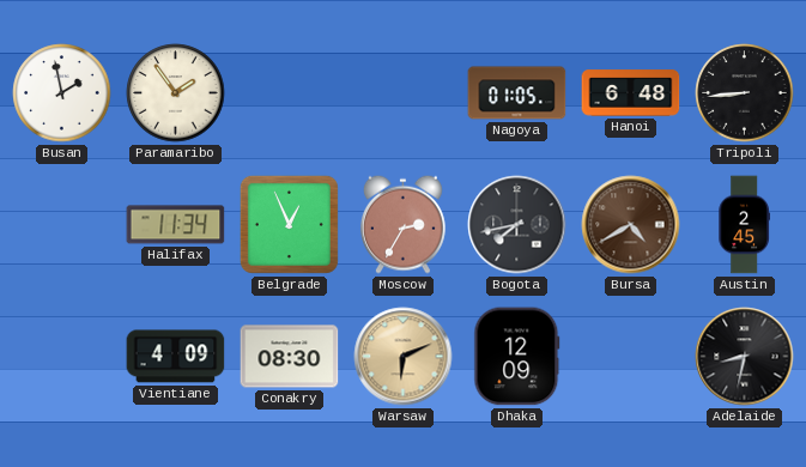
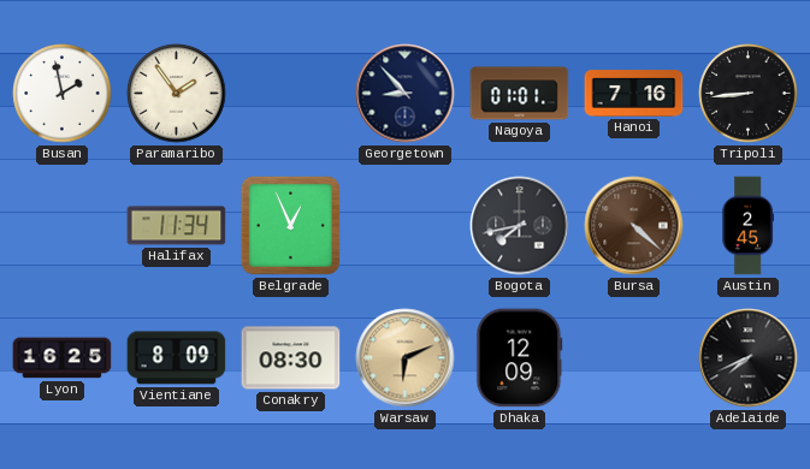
Georgetown: none -> 8:53
Nagoya: 01:05 -> 01:01
Hanoi: 6:48 -> 7:16
Moscow: 2:35 -> none
Bursa: 4:40 -> 4:22
Lyon: none -> 16:25
Vientiane: 4:09 -> 8:09
Adelaide: 8:32 -> 7:41
